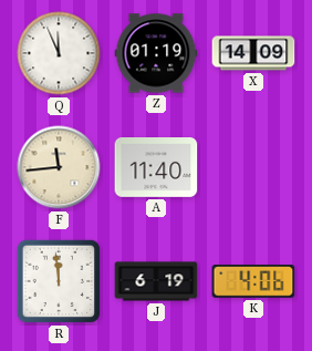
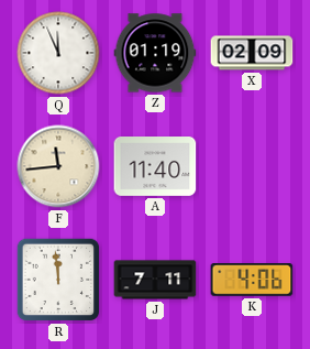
X: 14:09 -> 02:09
J: 6:19 -> 7:11
